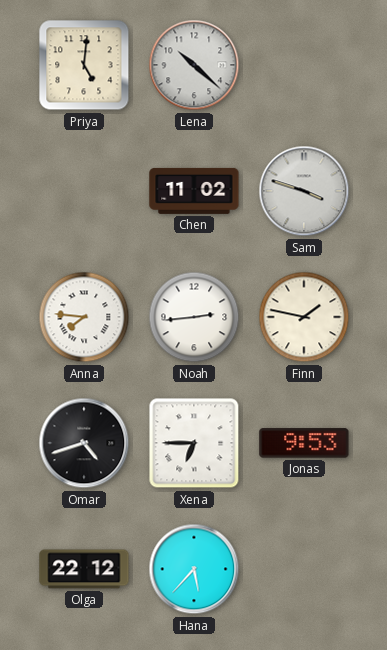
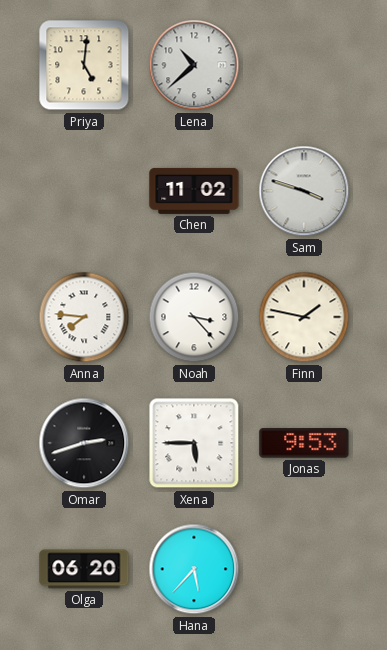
Lena: 10:22 -> 10:38
Noah: 2:44 -> 3:23
Omar: 4:42 -> 2:42
Xena: 6:45 -> 5:45
Olga: 22:12 -> 06:20
